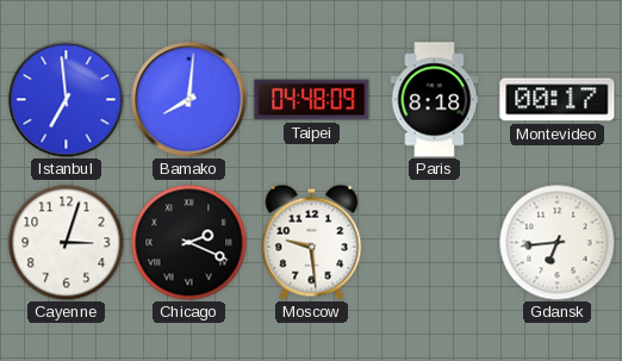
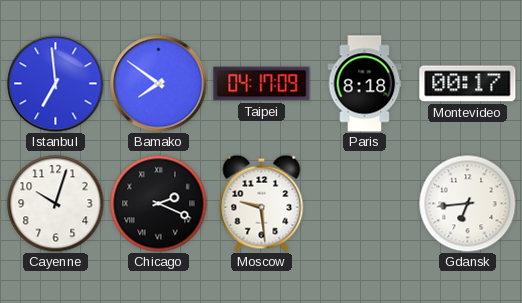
Bamako: 8:01 -> 7:51
Taipei: 04:48 -> 04:17
Cayenne: 3:03 -> 10:03
